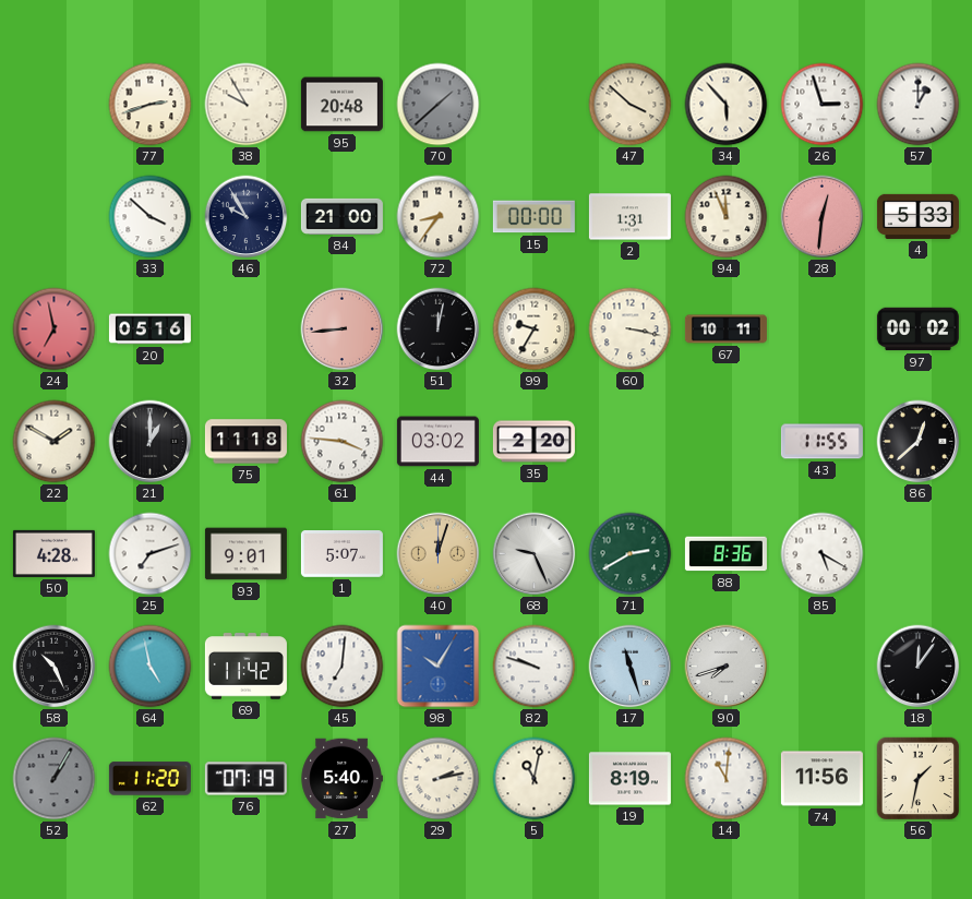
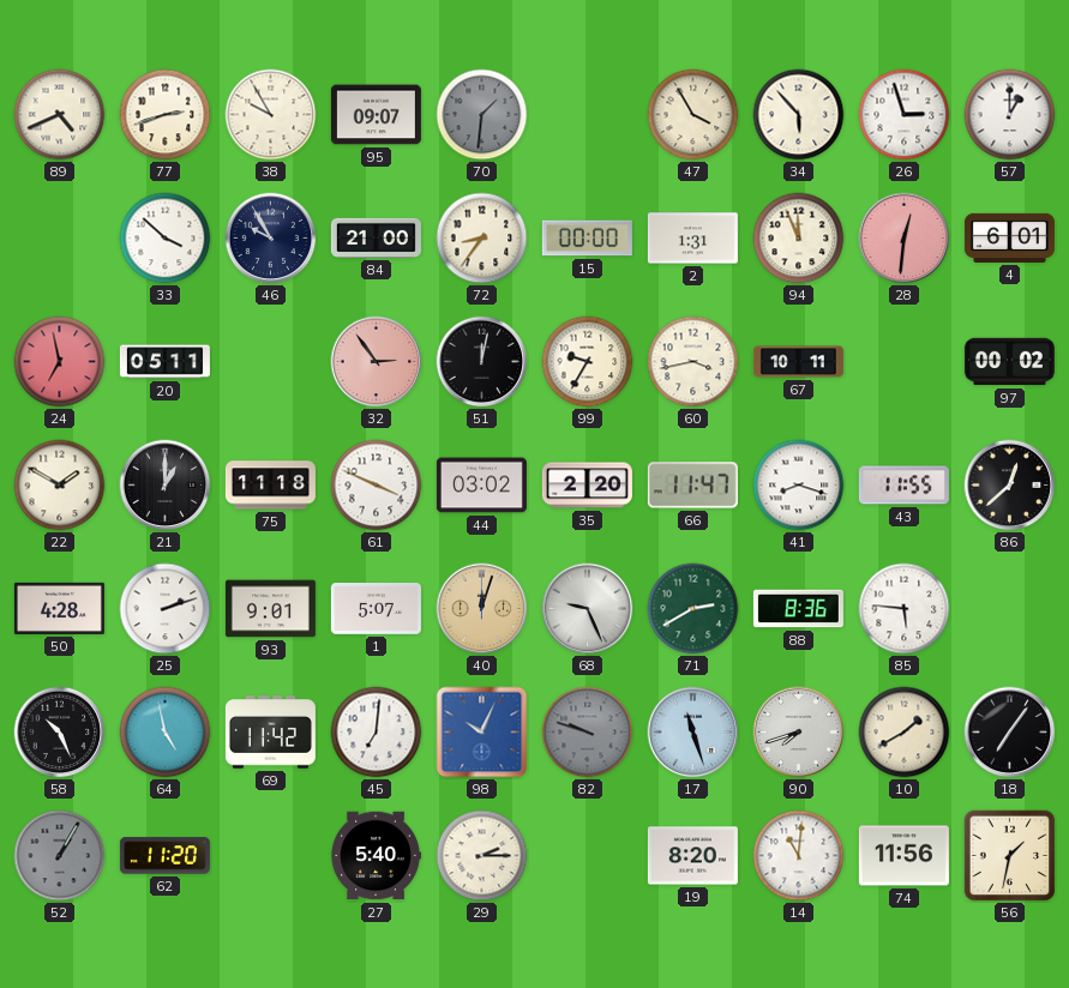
89: none -> 4:41
95: 20:48 -> 09:07
70: 1:38 -> 1:31
47: 3:52 -> 3:55
4: 5:33 -> 6:01
20: 05:16 -> 05:11
32: 8:44 -> 2:54
60: 3:17 -> 3:43
61: 3:46 -> 3:49
66: none -> 11:47
41: none -> 8:18
25: 7:12 -> 2:12
85: 5:20 -> 5:46
98: 10:05 -> 10:04
82 dial: white -> grey
10: none -> 1:40
18: 12:06 -> 7:06
76: 07:19 -> none
29: 2:13 -> 2:15
5: 11:02 -> none
19: 8:19 -> 8:20
